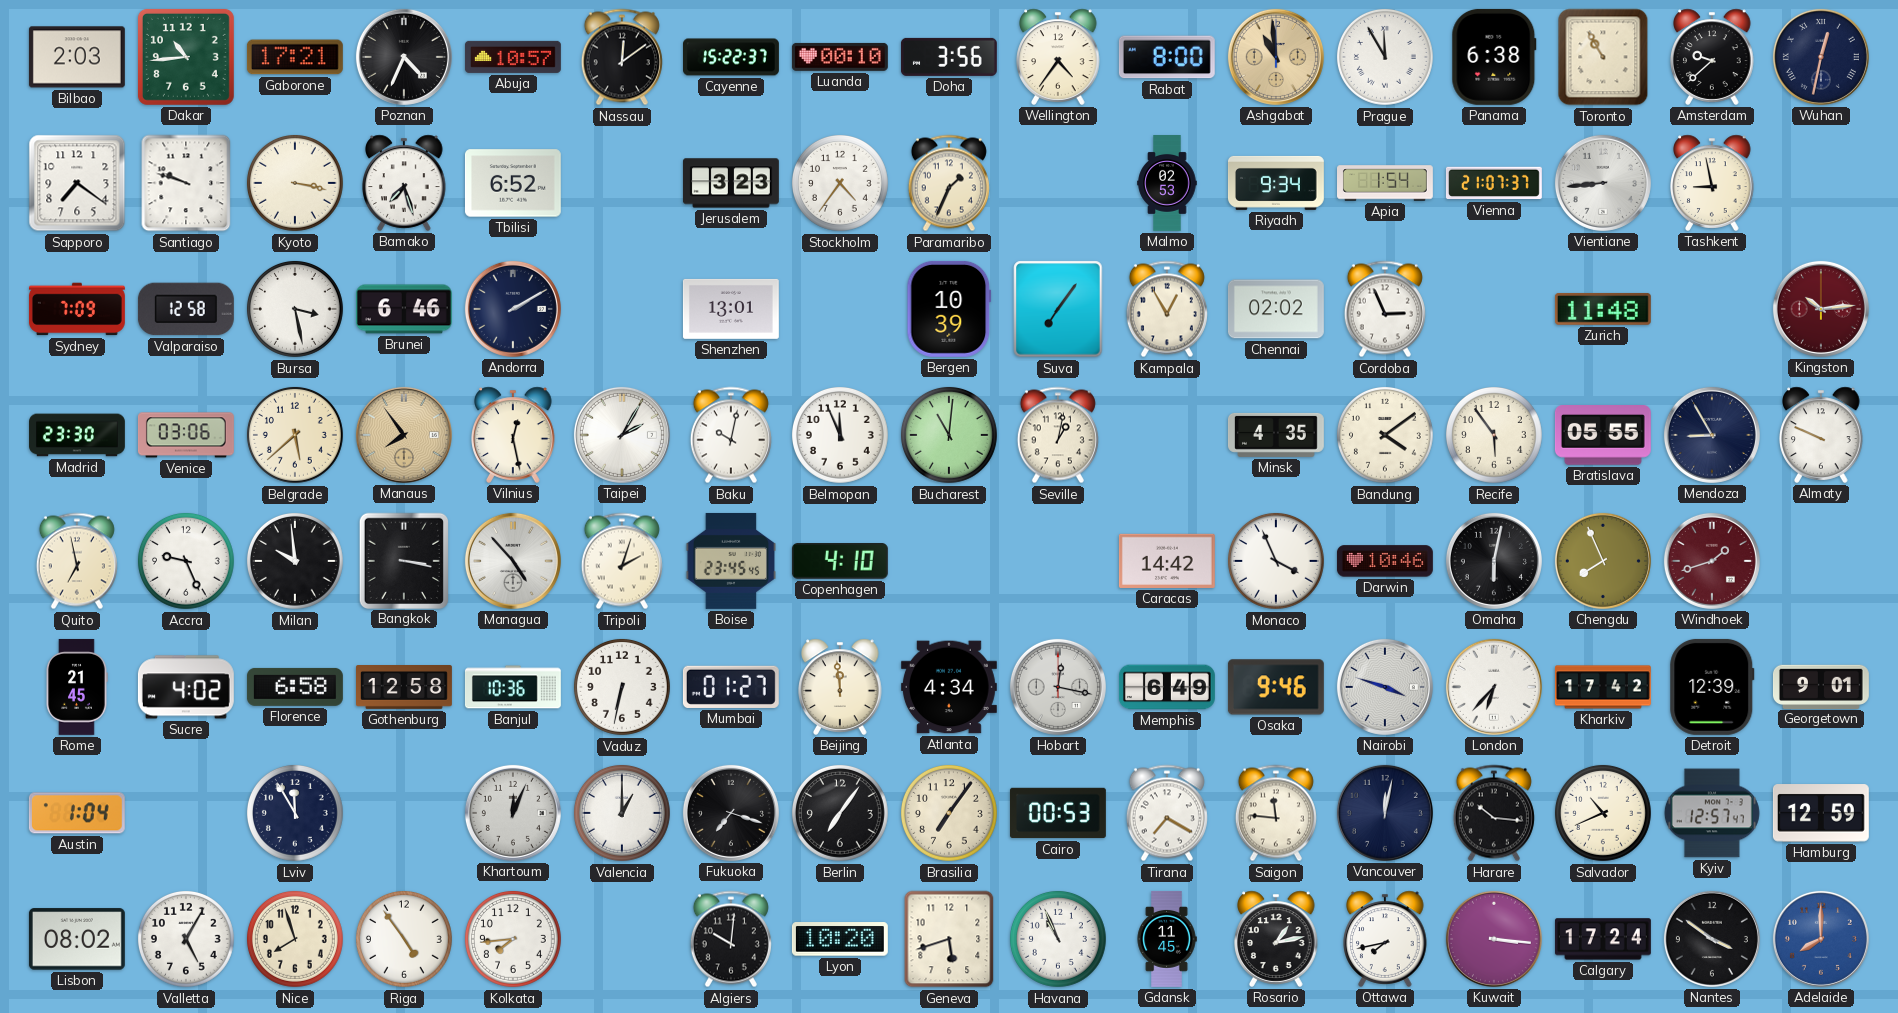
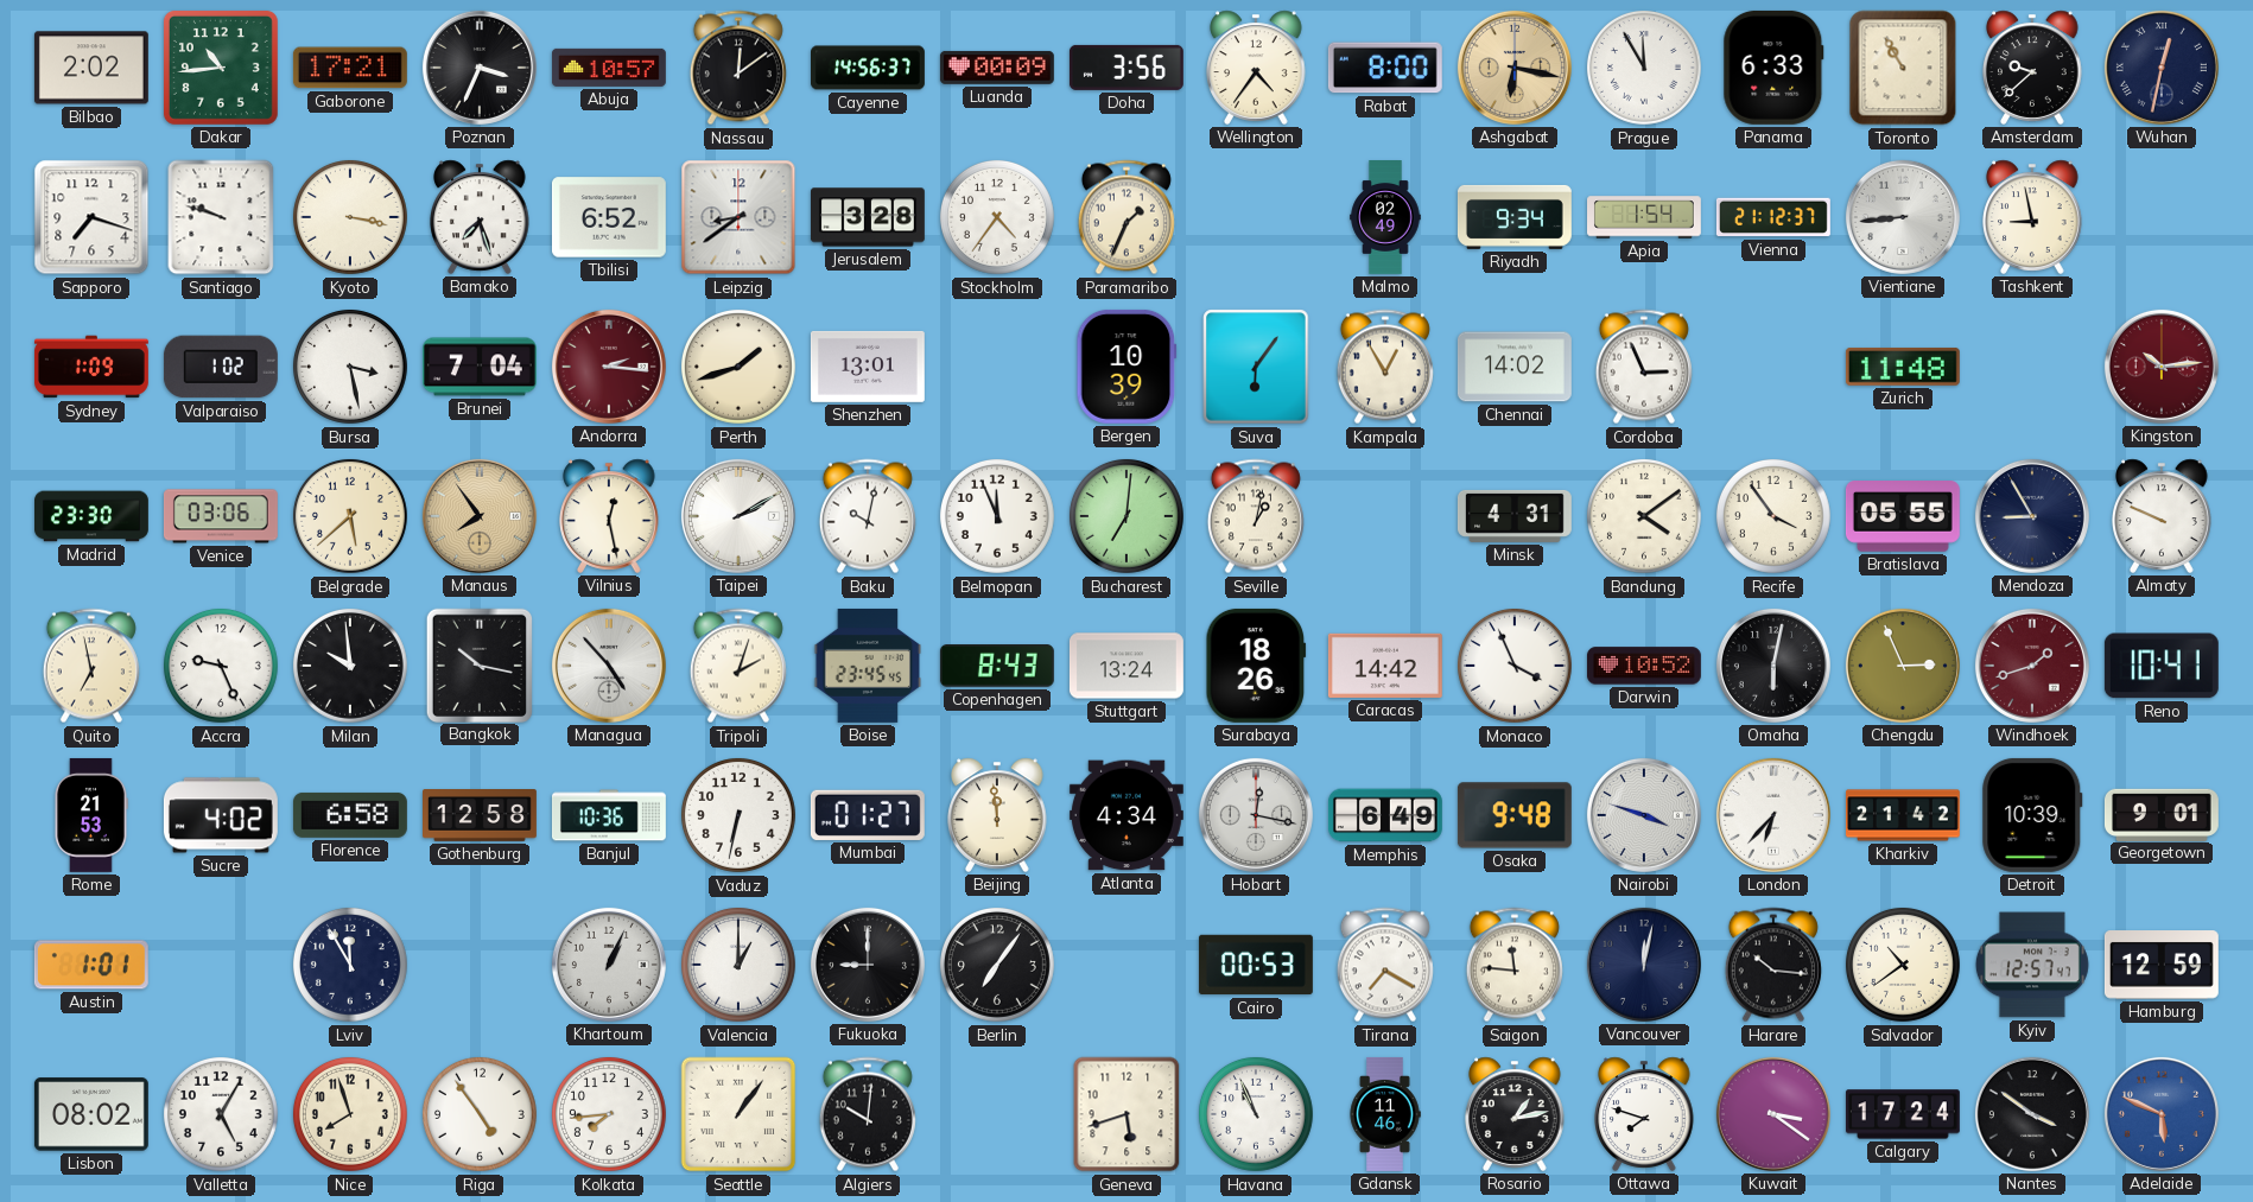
Bilbao: 2:03 -> 2:02
Poznan: 4:34 -> 3:34
Cayenne: 15:22 -> 14:56
Luanda: 00:10 -> 00:09
Ashgabat: 10:59 -> 6:17
Panama: 6:38 -> 6:33
Sapporo: 7:21 -> 7:18
Leipzig: none -> 8:39
Jerusalem: 3:23 -> 3:28
Malmo: 02:53 -> 02:49
Vienna: 21:07 -> 21:12
Sydney: 7:09 -> 1:09
Valparaiso: 12:58 -> 1:02
Brunei: 6:46 -> 7:04
Andorra: 2:10 -> 2:16
Andorra dial: navy -> burgundy
Perth: none -> 1:42
Suva: 7:06 -> 6:06
Chennai: 02:02 -> 14:02
Taipei: 2:05 -> 2:10
Bucharest: 11:01 -> 7:01
Minsk: 4:35 -> 4:31
Recife: 5:54 -> 3:54
Bangkok: 3:17 -> 10:17
Copenhagen: 4:10 -> 8:43
Stuttgart: none -> 13:24
Surabaya: none -> 18:26
Darwin: 10:46 -> 10:52
Chengdu: 7:56 -> 2:56
Reno: none -> 10:41
Rome: 21:45 -> 21:53
Osaka: 9:46 -> 9:48
Kharkiv: 17:42 -> 21:42
Detroit: 12:39 -> 10:39
Austin: 1:04 -> 1:01
Khartoum: 12:04 -> 1:04
Fukuoka: 7:18 -> 9:00
Brasilia: 7:06 -> none
Salvador: 10:41 -> 10:39
Seattle: none -> 1:06
Lyon: 10:20 -> none
Gdansk: 11:45 -> 11:46
Ottawa: 7:43 -> 7:48
Kuwait: 3:16 -> 3:21
Adelaide: 8:00 -> 5:49
